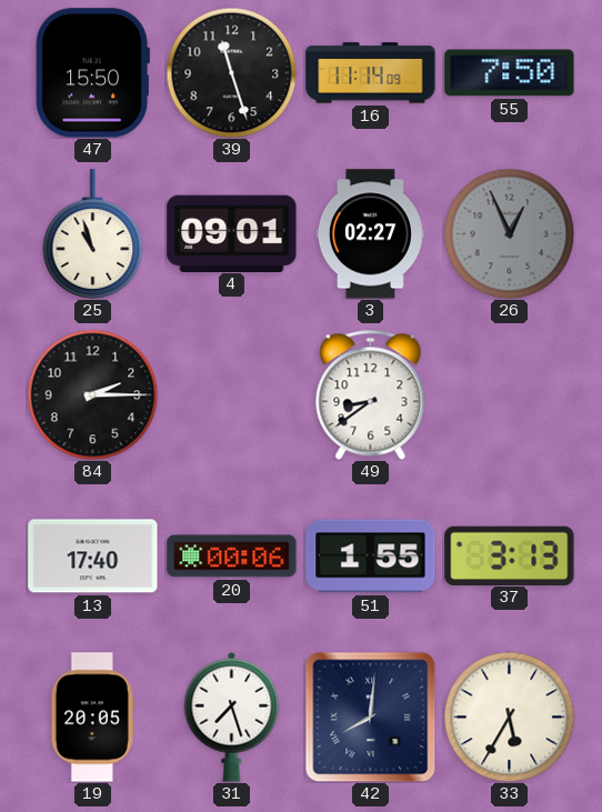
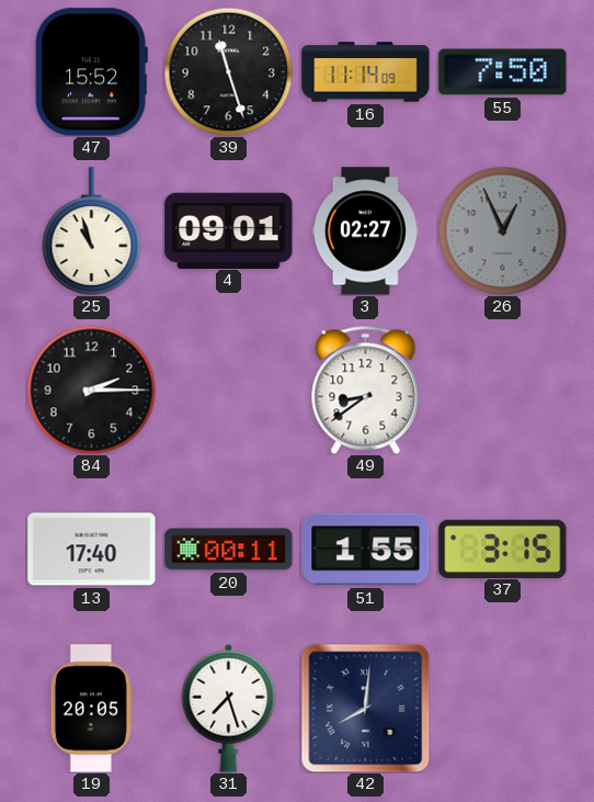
47: 15:50 -> 15:52
20: 00:06 -> 00:11
37: 3:13 -> 3:15
33: 5:35 -> none
